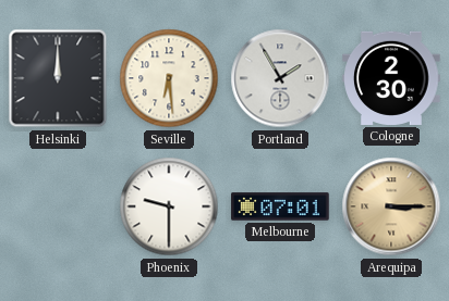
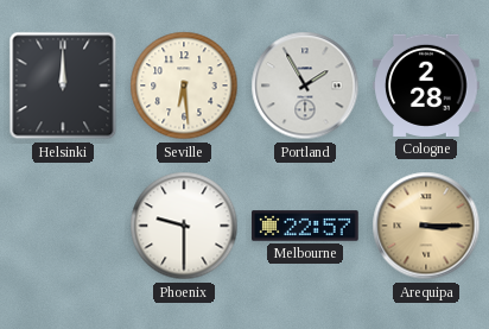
Cologne: 2:30 -> 2:28
Melbourne: 07:01 -> 22:57
